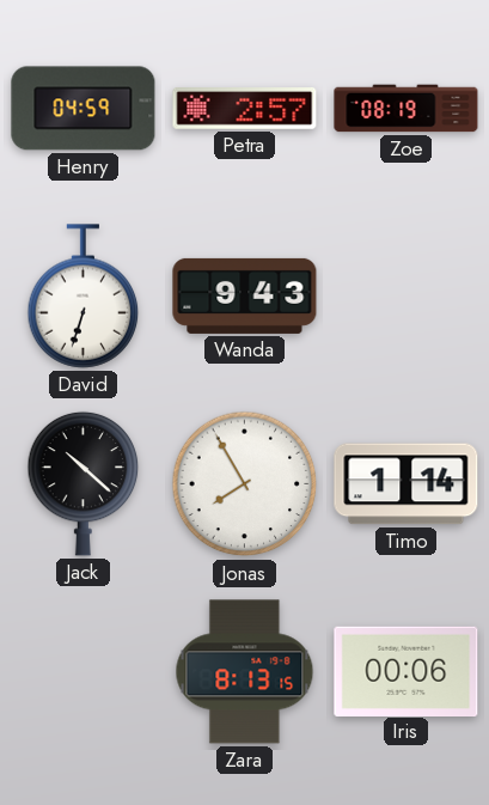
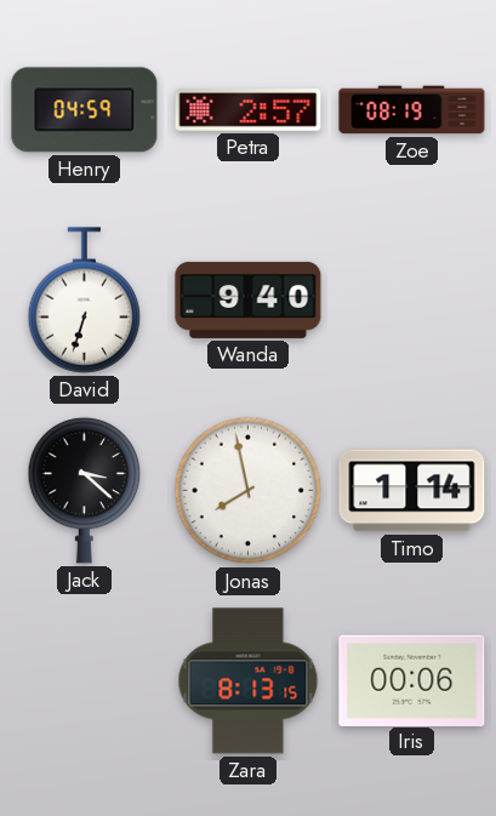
Wanda: 9:43 -> 9:40
Jack: 10:22 -> 3:22
Jonas: 7:55 -> 7:58
